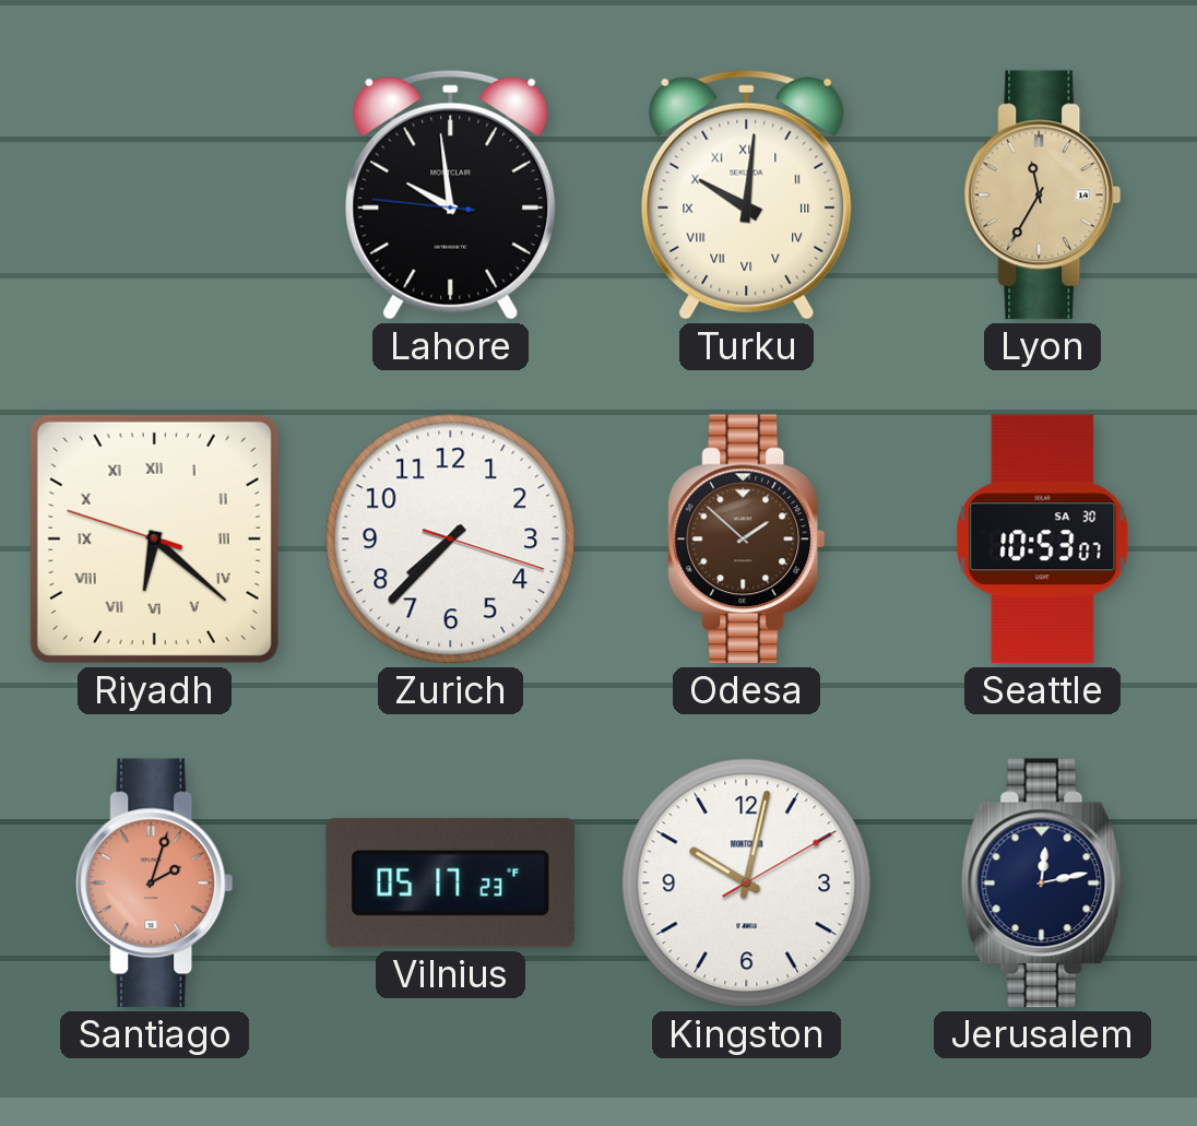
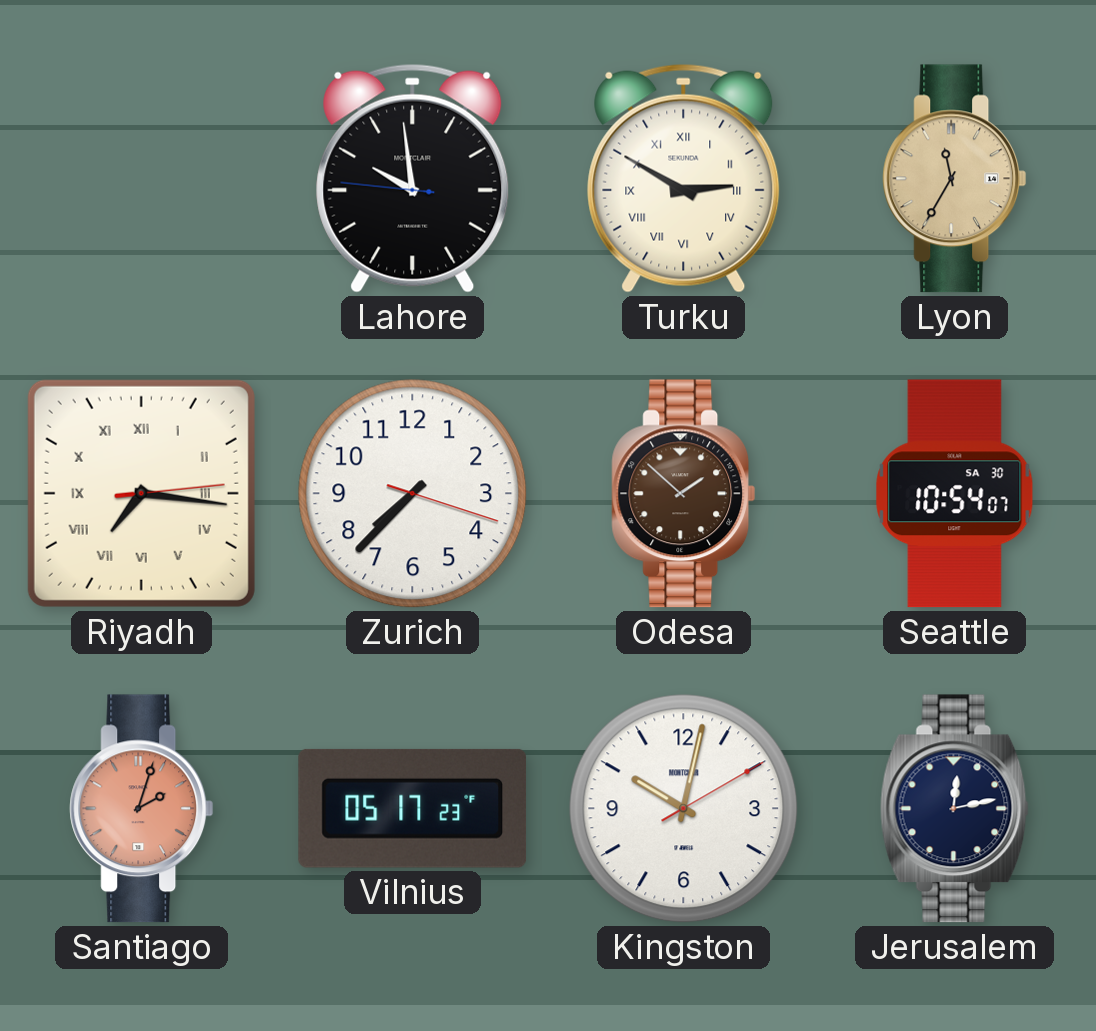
Turku: 10:01 -> 2:50
Riyadh: 6:21 -> 7:16
Seattle: 10:53 -> 10:54
